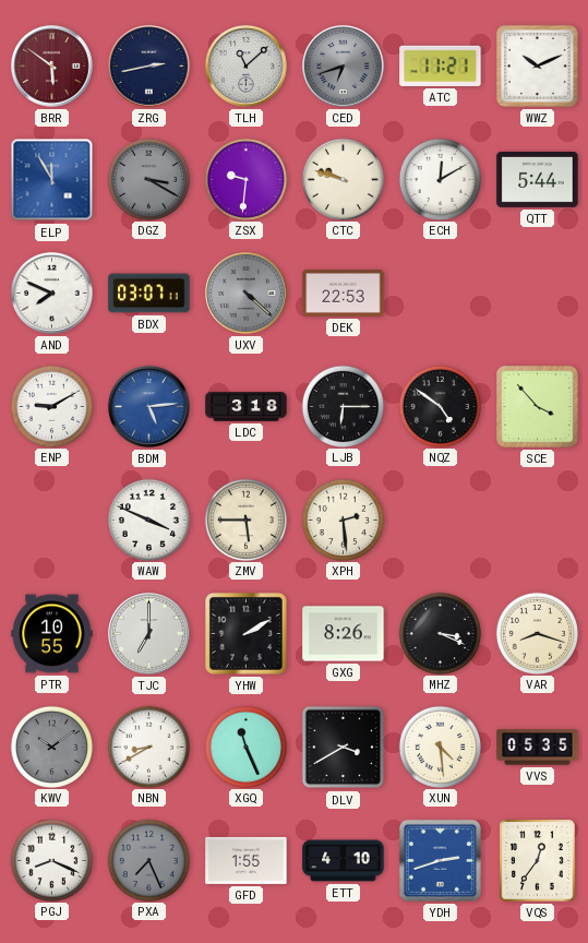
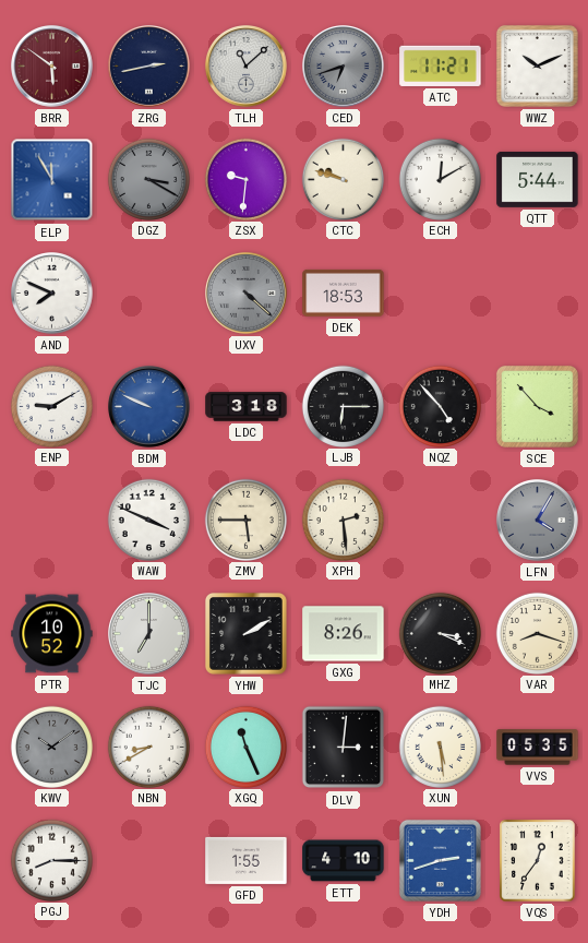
BDX: 03:07 -> none
DEK: 22:53 -> 18:53
BDM: 5:14 -> 9:49
NQZ: 4:51 -> 4:53
LFN: none -> 4:05
PTR: 10:55 -> 10:52
DLV: 3:40 -> 3:01
XUN: 4:29 -> 5:29
PGJ: 8:19 -> 8:15
PXA: 7:26 -> none
